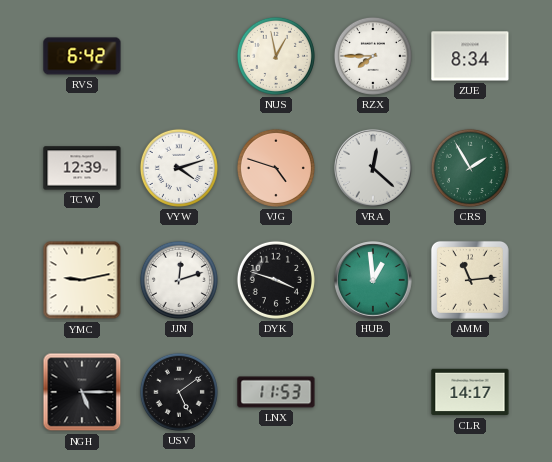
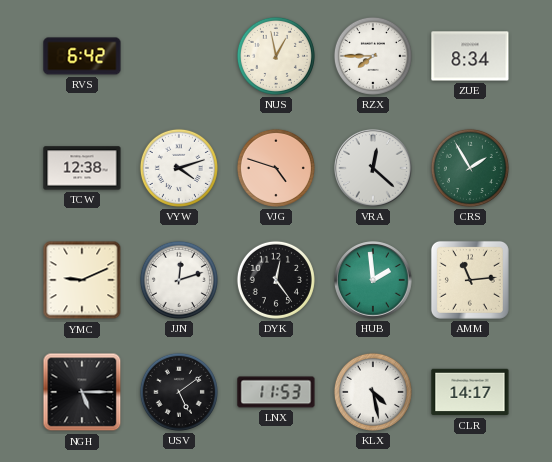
TCW: 12:39 -> 12:38
YMC: 9:13 -> 9:11
DYK: 3:48 -> 12:24
HUB: 12:59 -> 1:59
KLX: none -> 4:28
